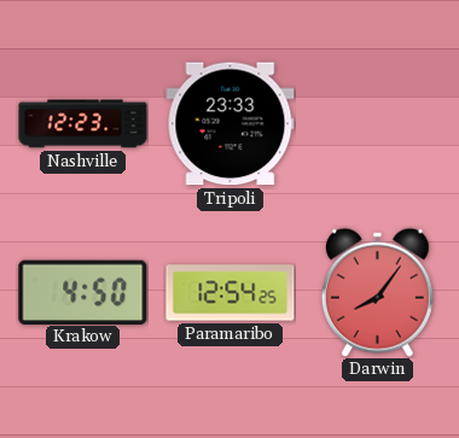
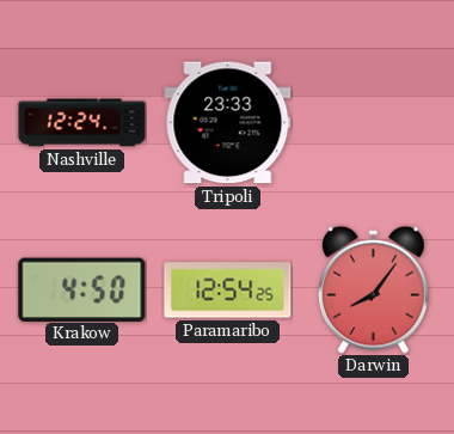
Nashville: 12:23 -> 12:24
